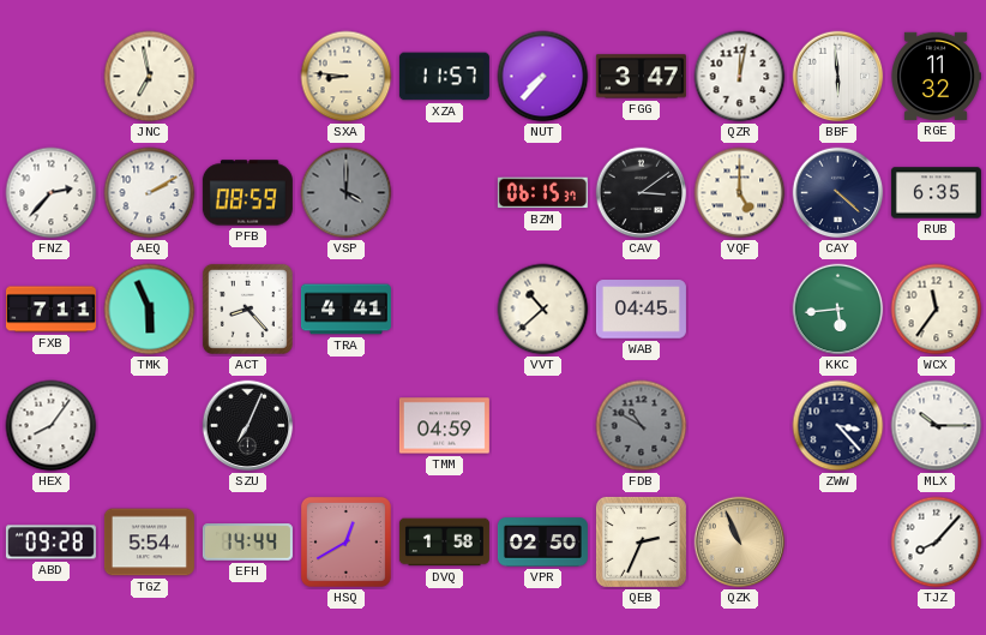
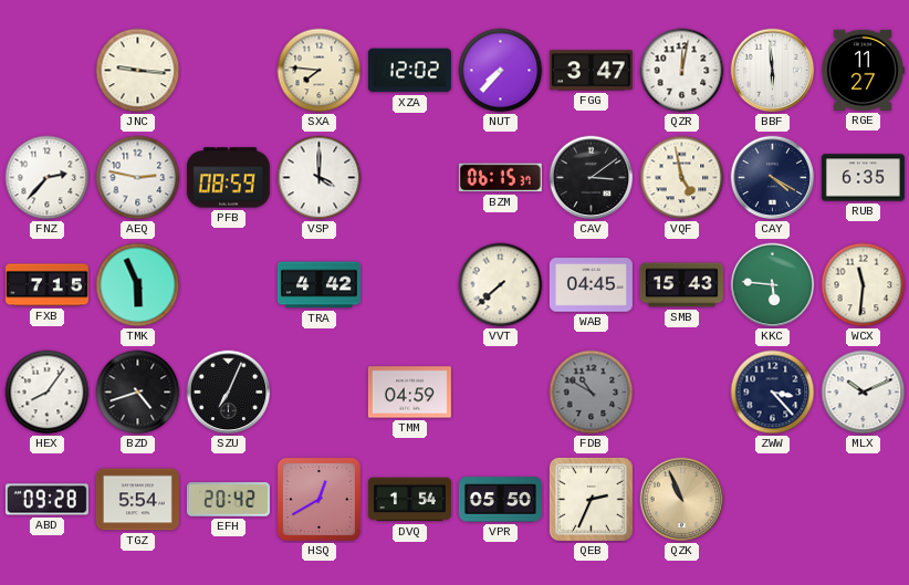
JNC: 6:58 -> 9:16
SXA: 8:46 -> 7:46
XZA: 11:57 -> 12:02
RGE: 11:32 -> 11:27
AEQ: 2:10 -> 2:47
VSP dial: grey -> white
VQF: 5:00 -> 4:58
CAY: 4:22 -> 4:20
FXB: 7:11 -> 7:15
ACT: 8:23 -> none
TRA: 4:41 -> 4:42
VVT: 10:38 -> 7:38
SMB: none -> 15:43
KKC: 5:44 -> 5:46
WCX: 11:36 -> 11:31
BZD: none -> 4:42
MLX: 10:15 -> 10:11
EFH: 14:44 -> 20:42
DVQ: 1:58 -> 1:54
VPR: 02:50 -> 05:50
TJZ: 8:07 -> none
